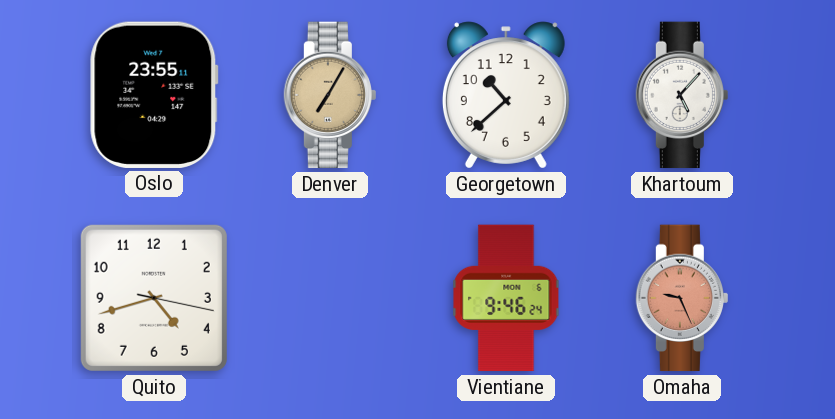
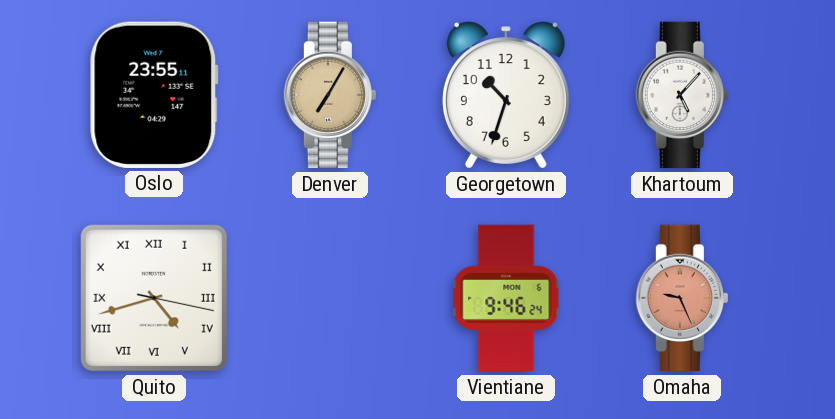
Georgetown: 10:38 -> 10:33
Quito numerals: Arabic -> Roman
